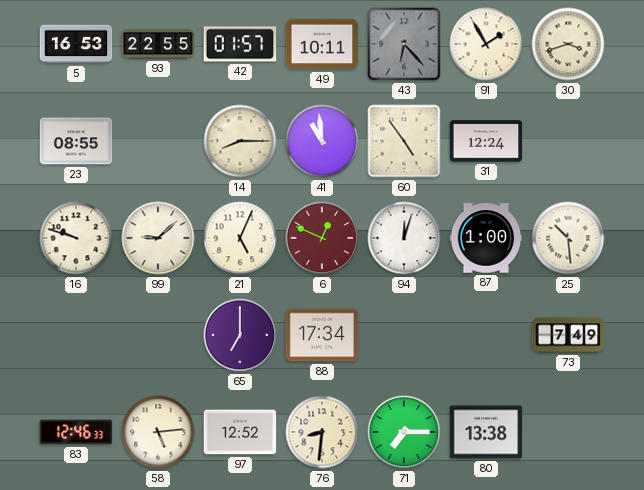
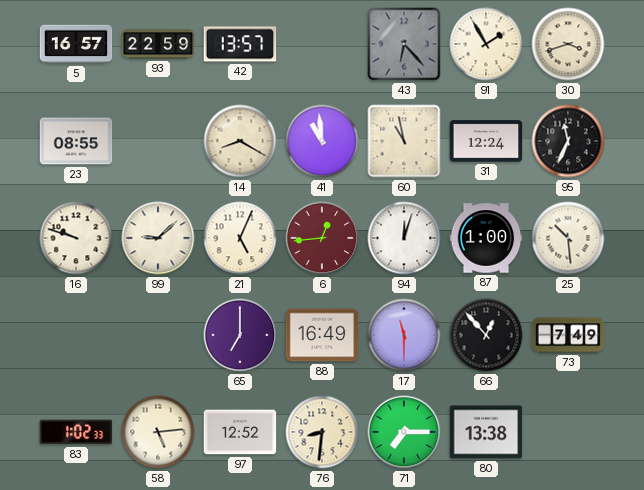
5: 16:53 -> 16:57
93: 22:55 -> 22:59
42: 01:57 -> 13:57
49: 10:11 -> none
14: 8:15 -> 8:20
60: 4:54 -> 10:58
95: none -> 11:34
6: 12:49 -> 12:44
88: 17:34 -> 16:49
17: none -> 11:30
66: none -> 12:53
83: 12:46 -> 1:02
